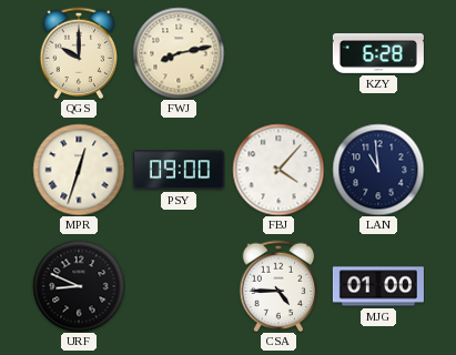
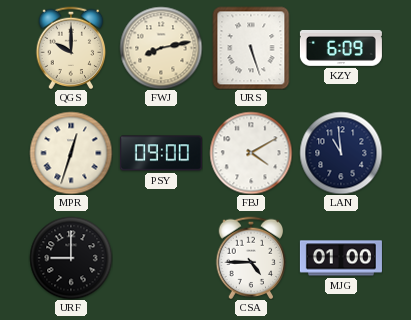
URS: none -> 5:27
KZY: 6:28 -> 6:09
FBJ: 4:07 -> 4:10
URF: 8:49 -> 9:00
